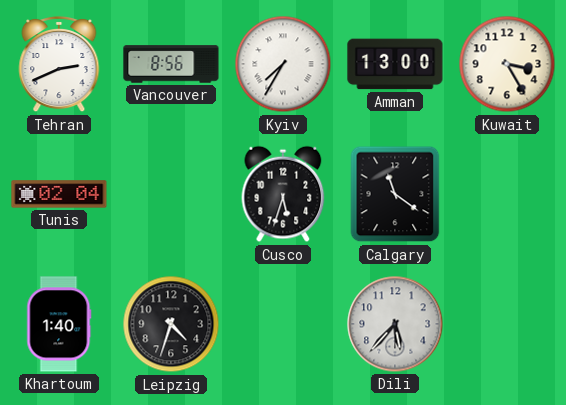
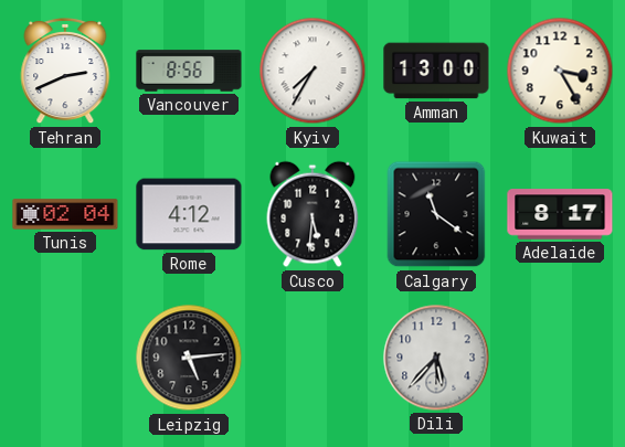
Rome: none -> 4:12
Cusco: 5:33 -> 5:31
Adelaide: none -> 8:17
Khartoum: 1:40 -> none
Leipzig: 4:33 -> 5:14
